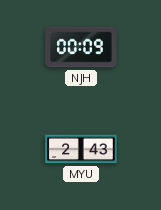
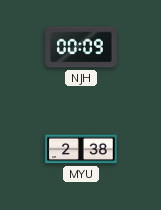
MYU: 2:43 -> 2:38
